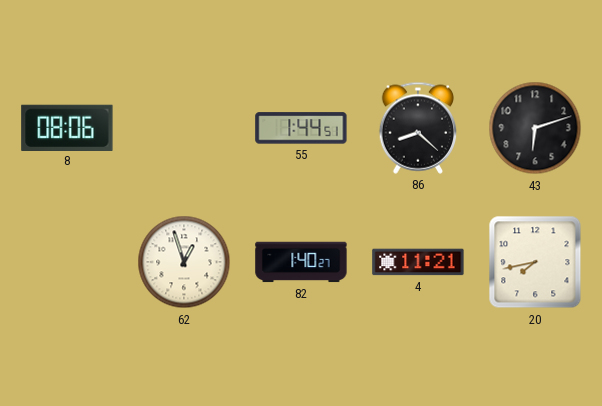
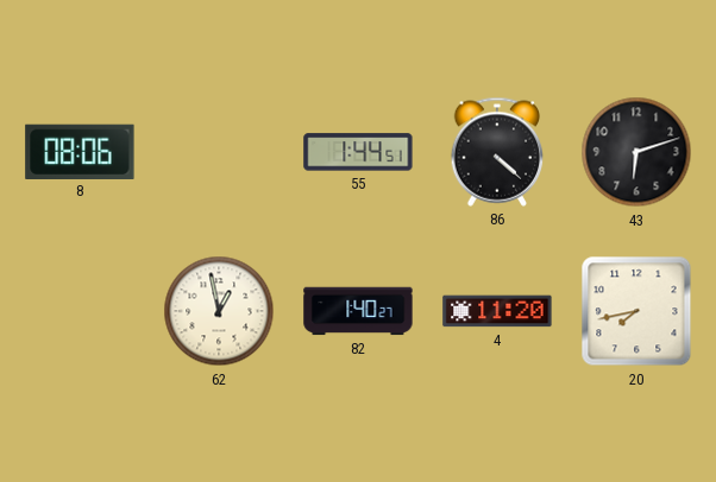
86: 8:22 -> 4:22
62: 12:57 -> 12:58
4: 11:21 -> 11:20
